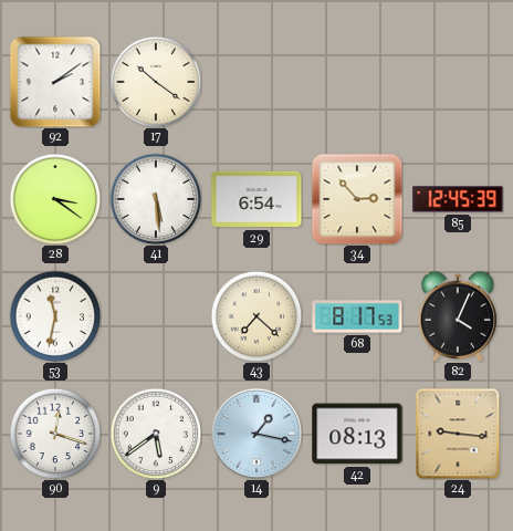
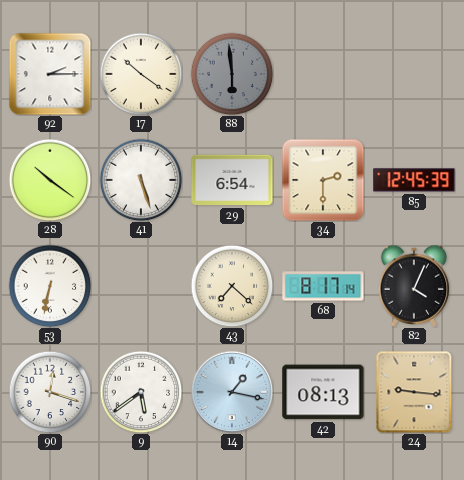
92: 2:09 -> 2:15
88: none -> 5:59
28: 3:21 -> 10:21
41: 5:29 -> 5:27
34: 2:53 -> 2:30
53: 11:32 -> 6:32
68: 8:17:53 -> 8:17:14
